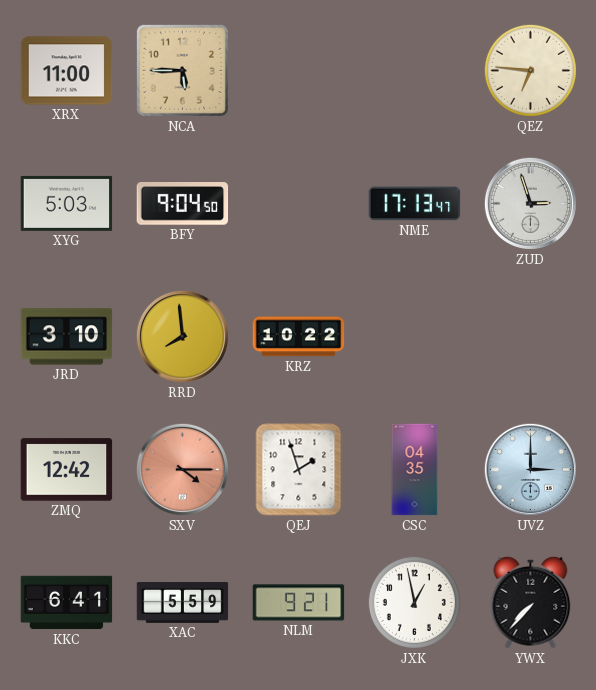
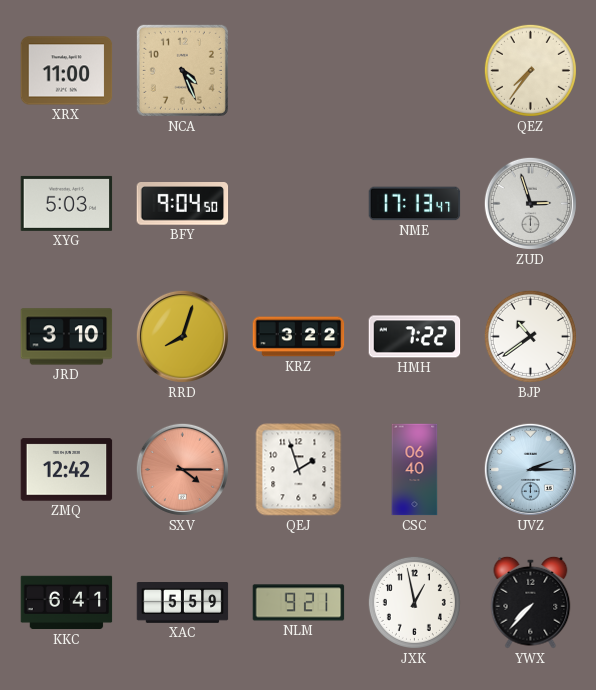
NCA: 5:45 -> 4:26
QEZ: 6:46 -> 7:36
RRD: 7:59 -> 8:03
KRZ: 10:22 -> 3:22
HMH: none -> 7:22
BJP: none -> 10:39
CSC: 04:35 -> 06:40
UVZ: 3:00 -> 2:15
